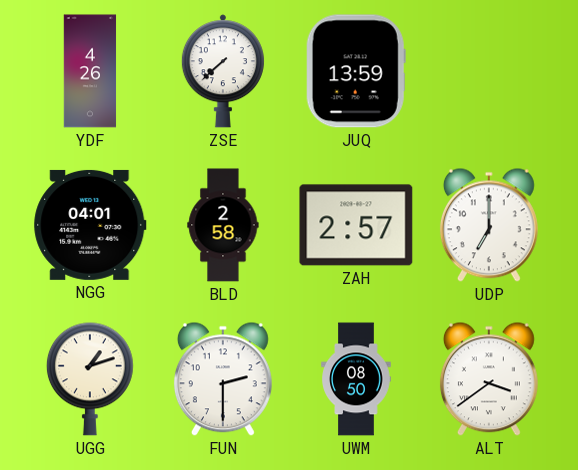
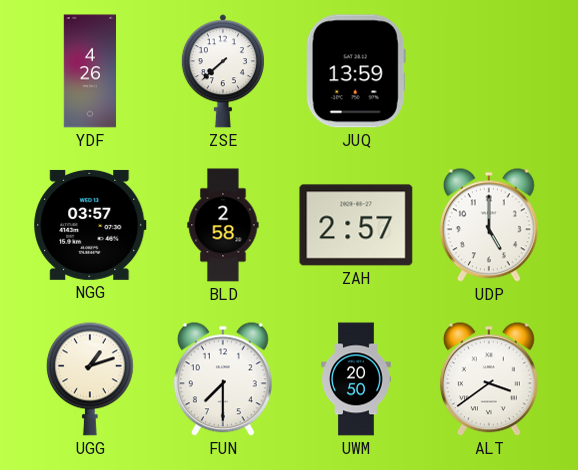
NGG: 04:01 -> 03:57
UDP: 7:00 -> 5:00
FUN: 2:30 -> 7:30
UWM: 08:50 -> 20:50
